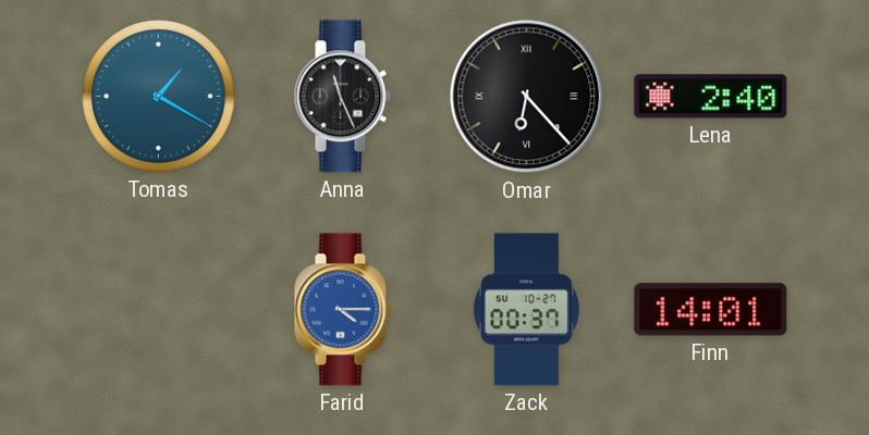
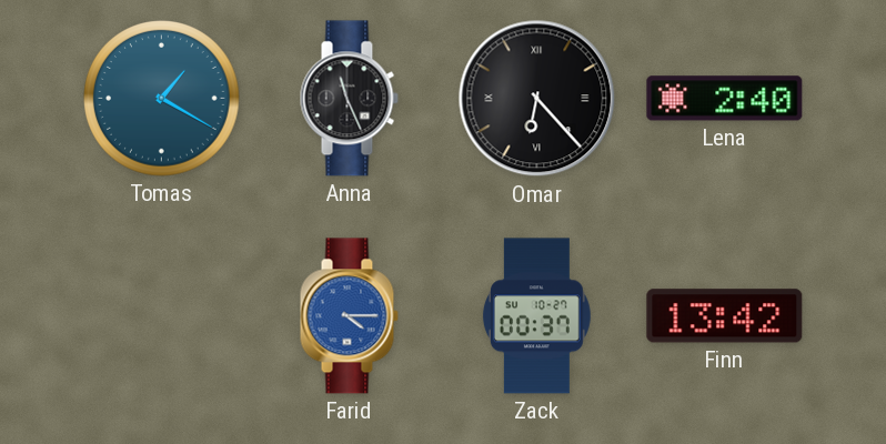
Finn: 14:01 -> 13:42
